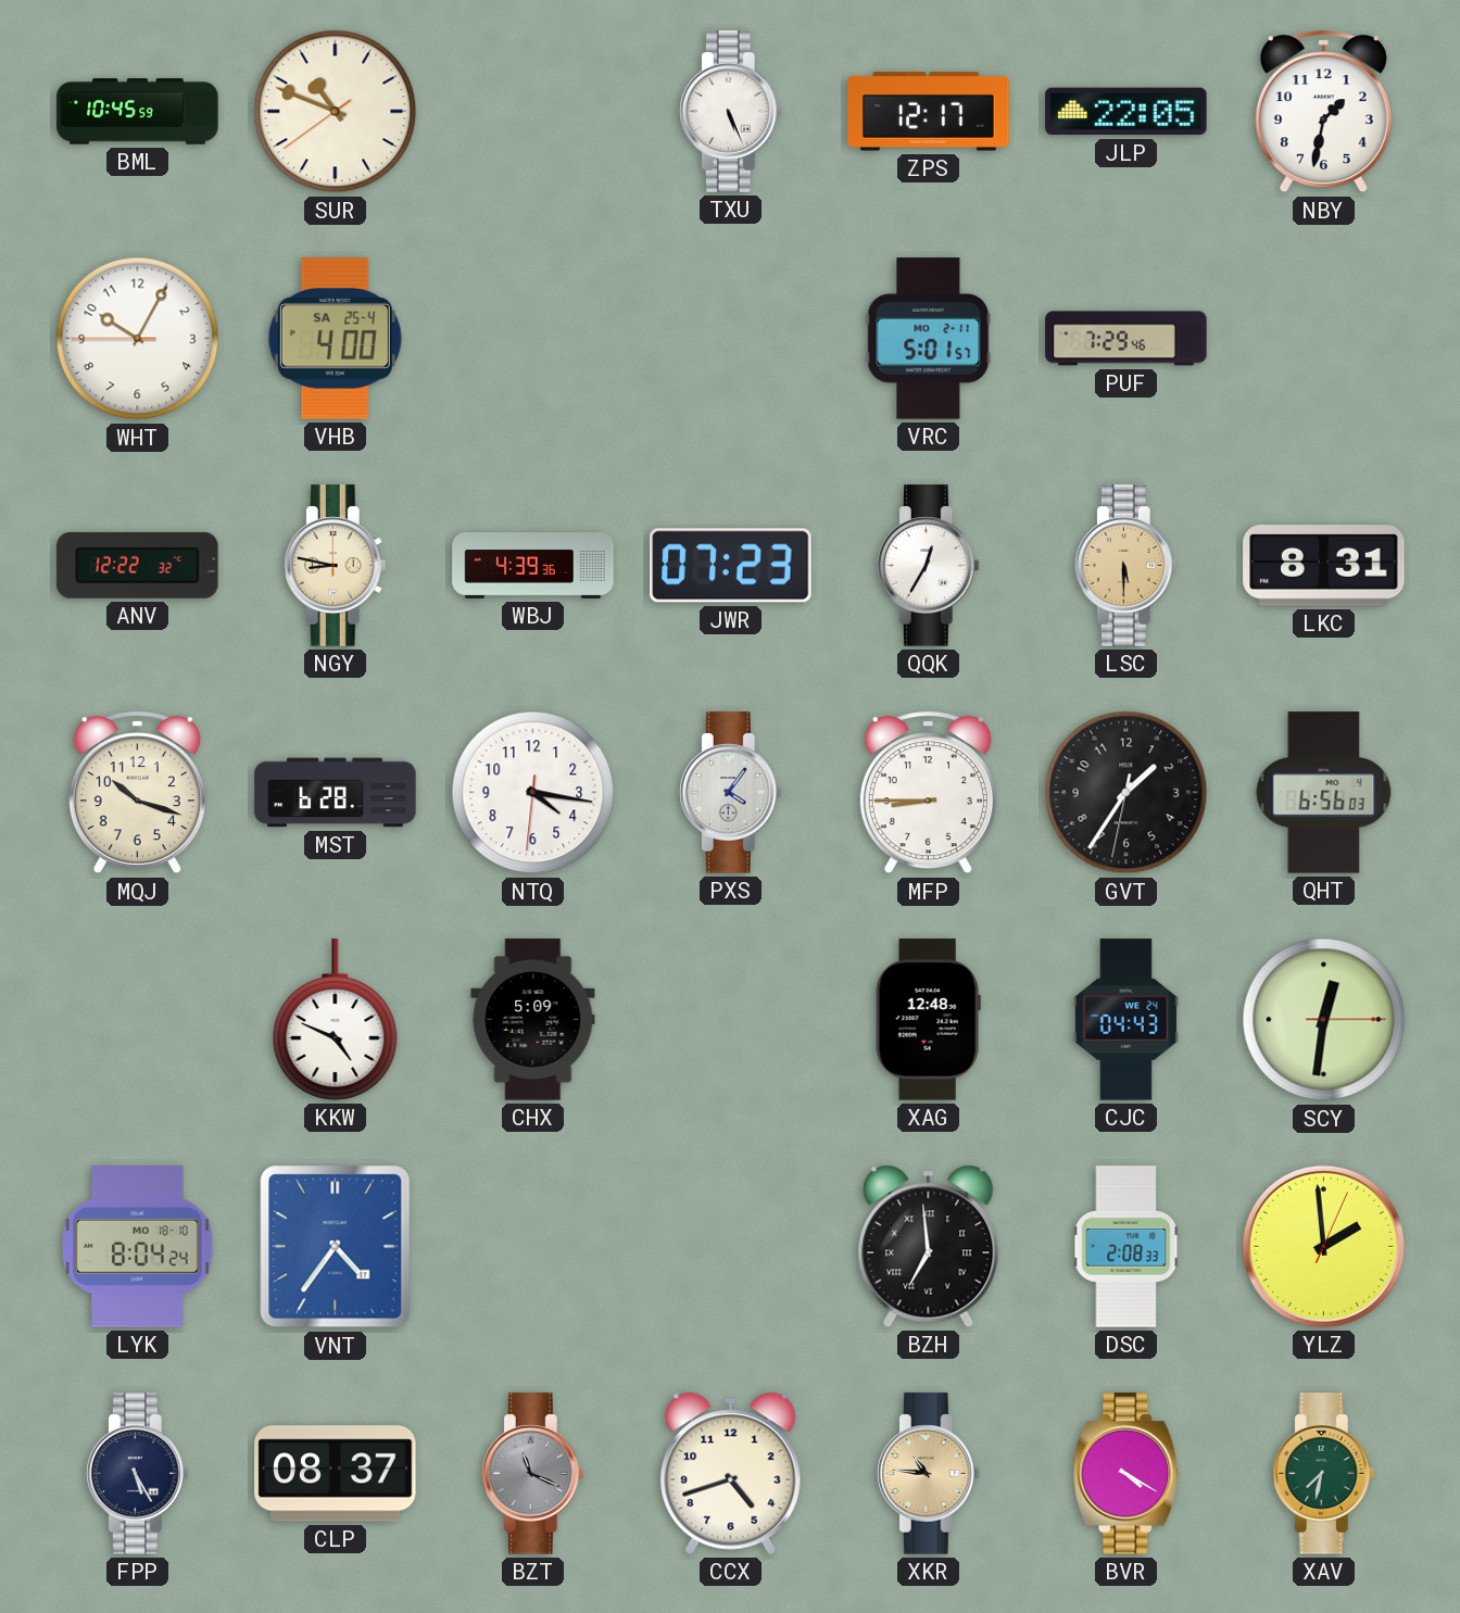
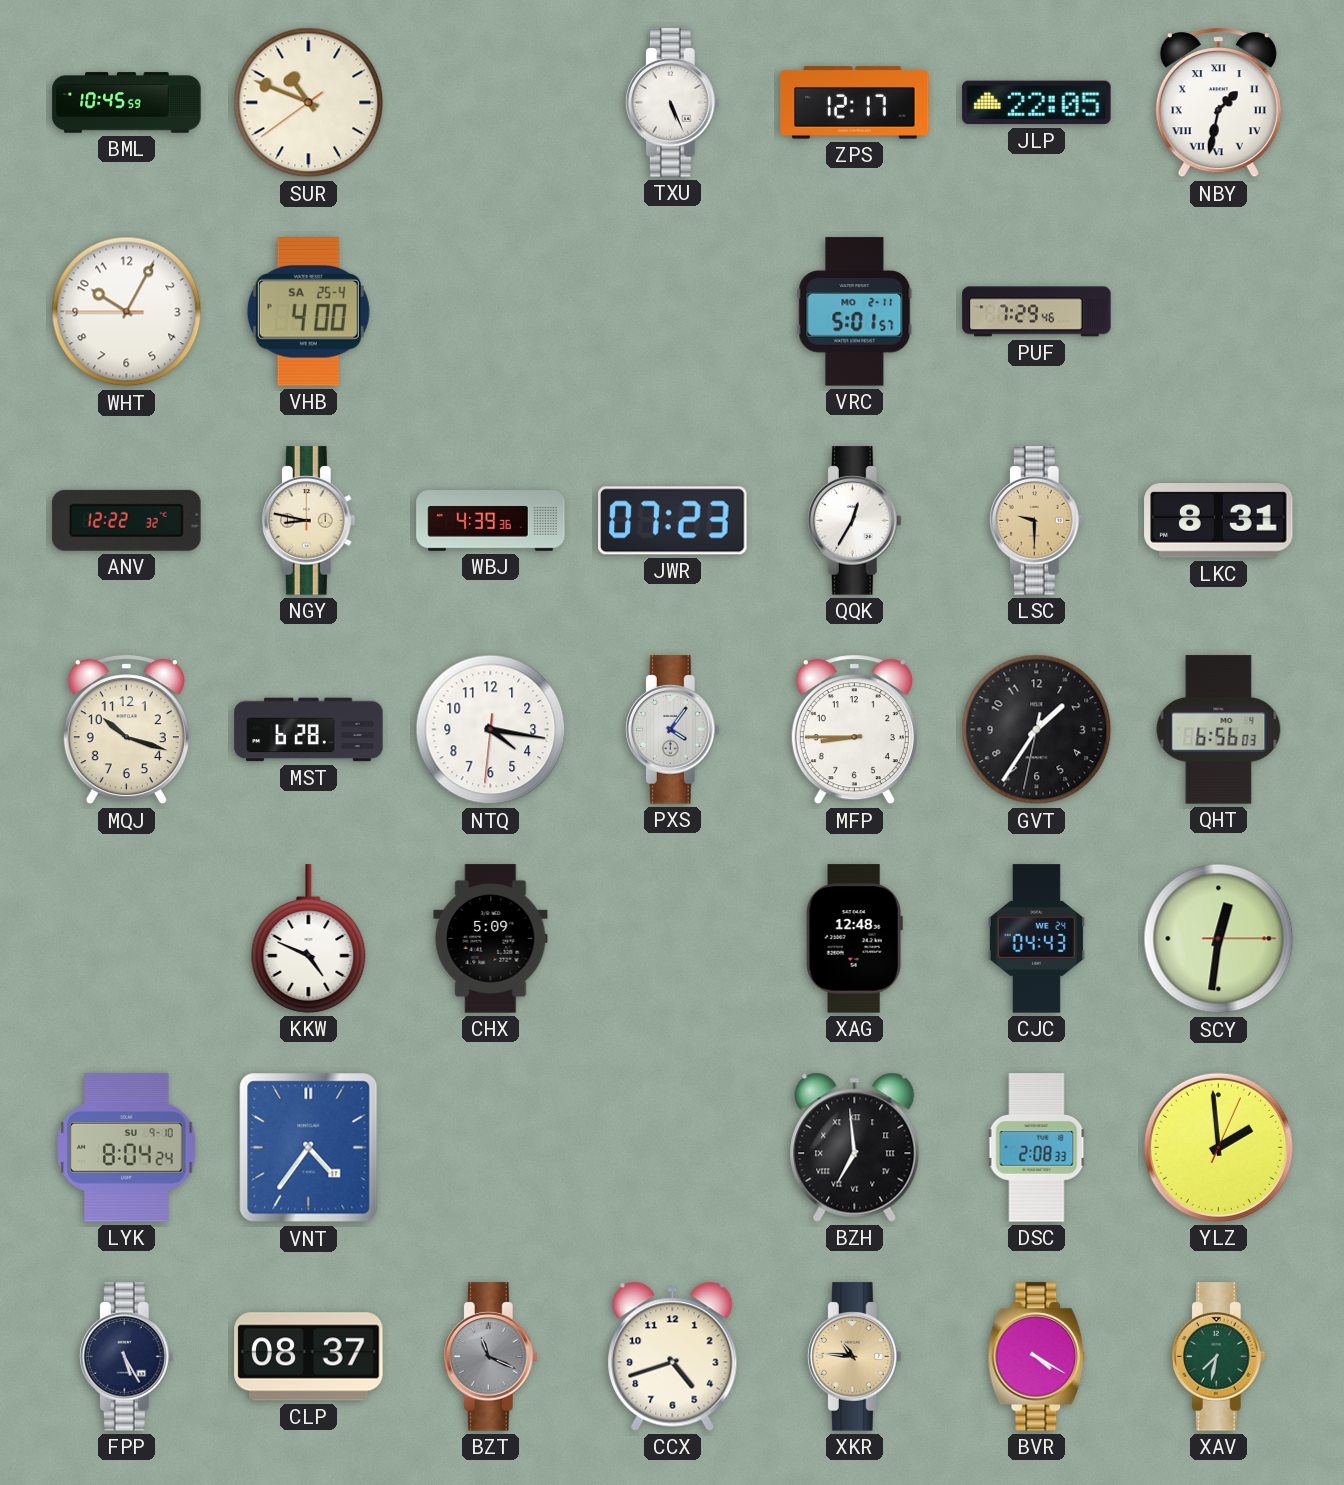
NBY numerals: Arabic -> Roman
LSC: 5:30 -> 9:30
LYK date: MO 18-10 -> SU 9-10
